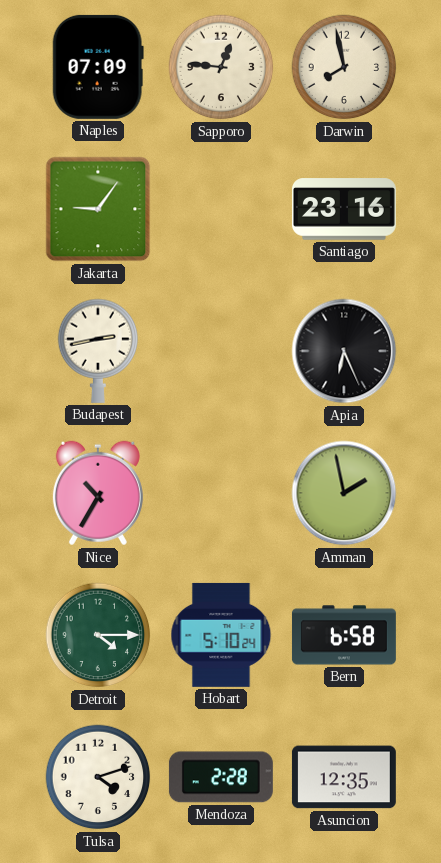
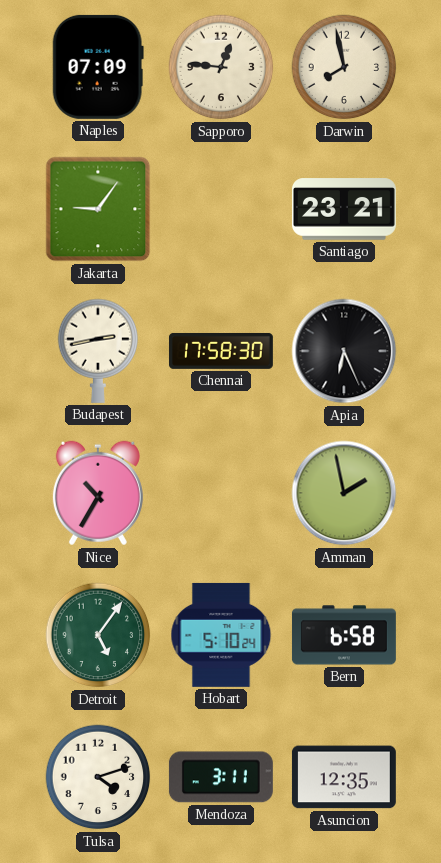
Santiago: 23:16 -> 23:21
Chennai: none -> 17:58
Detroit: 4:15 -> 5:06
Mendoza: 2:28 -> 3:11
